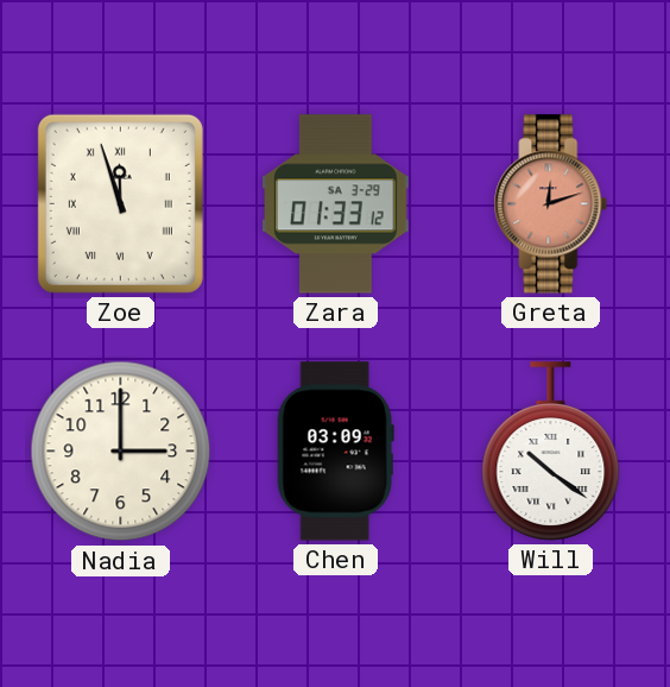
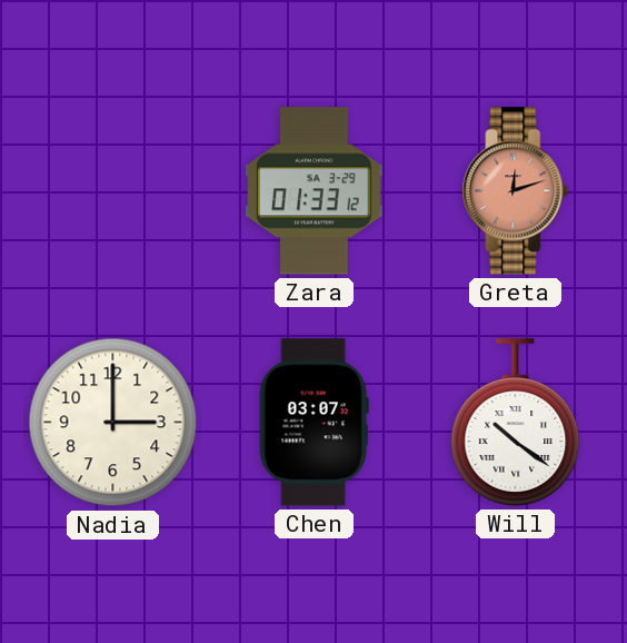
Zoe: 11:57 -> none
Chen: 03:09 -> 03:07
